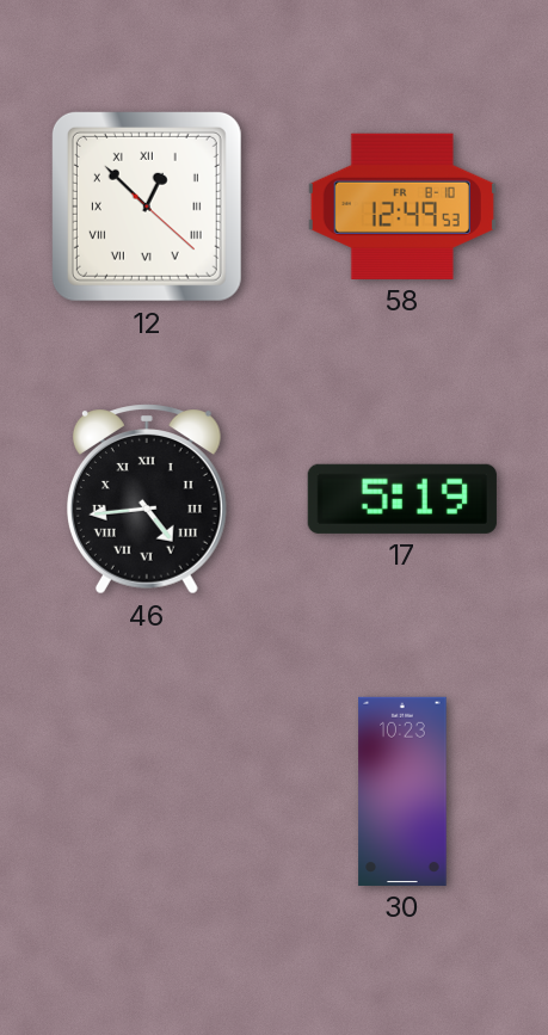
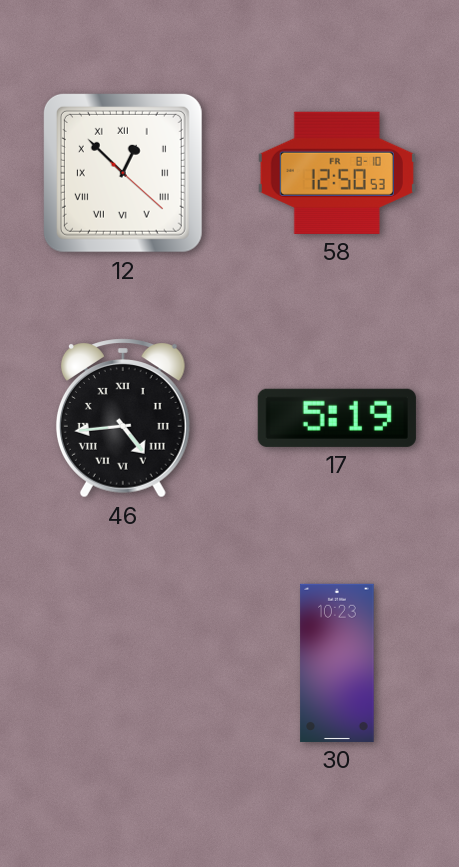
58: 12:49 -> 12:50
